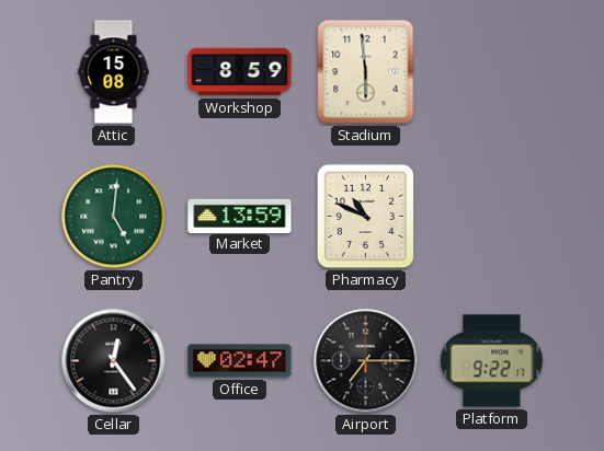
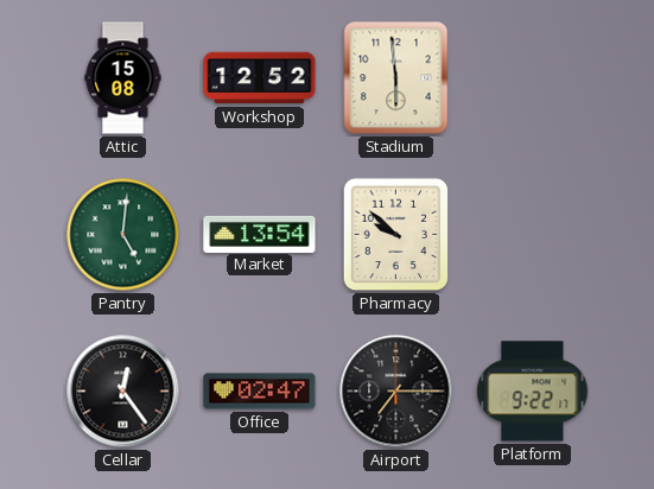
Workshop: 8:59 -> 12:52
Market: 13:59 -> 13:54
Pharmacy: 10:49 -> 9:52
